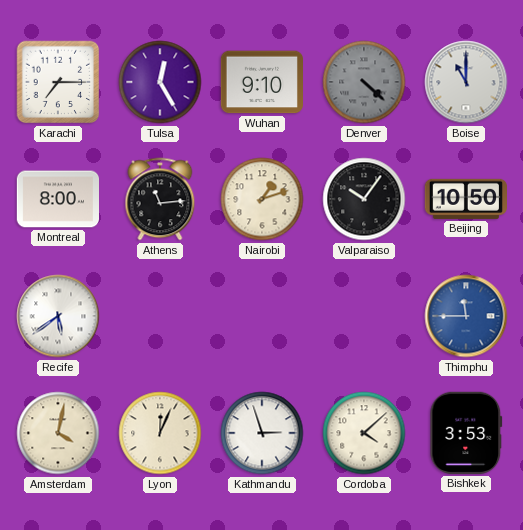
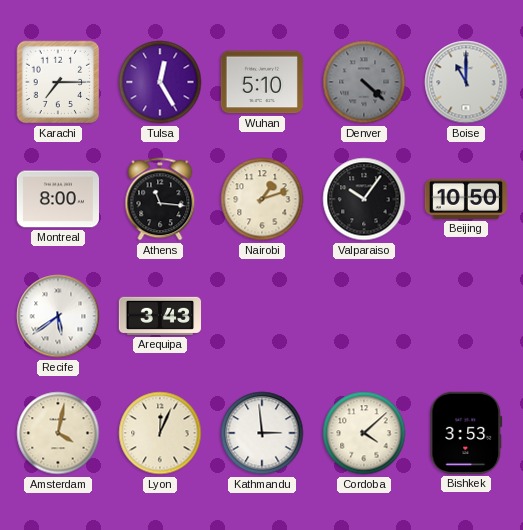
Wuhan: 9:10 -> 5:10
Athens: 11:14 -> 11:16
Arequipa: none -> 3:43
Thimphu: 11:45 -> none
Kathmandu: 2:57 -> 2:59
